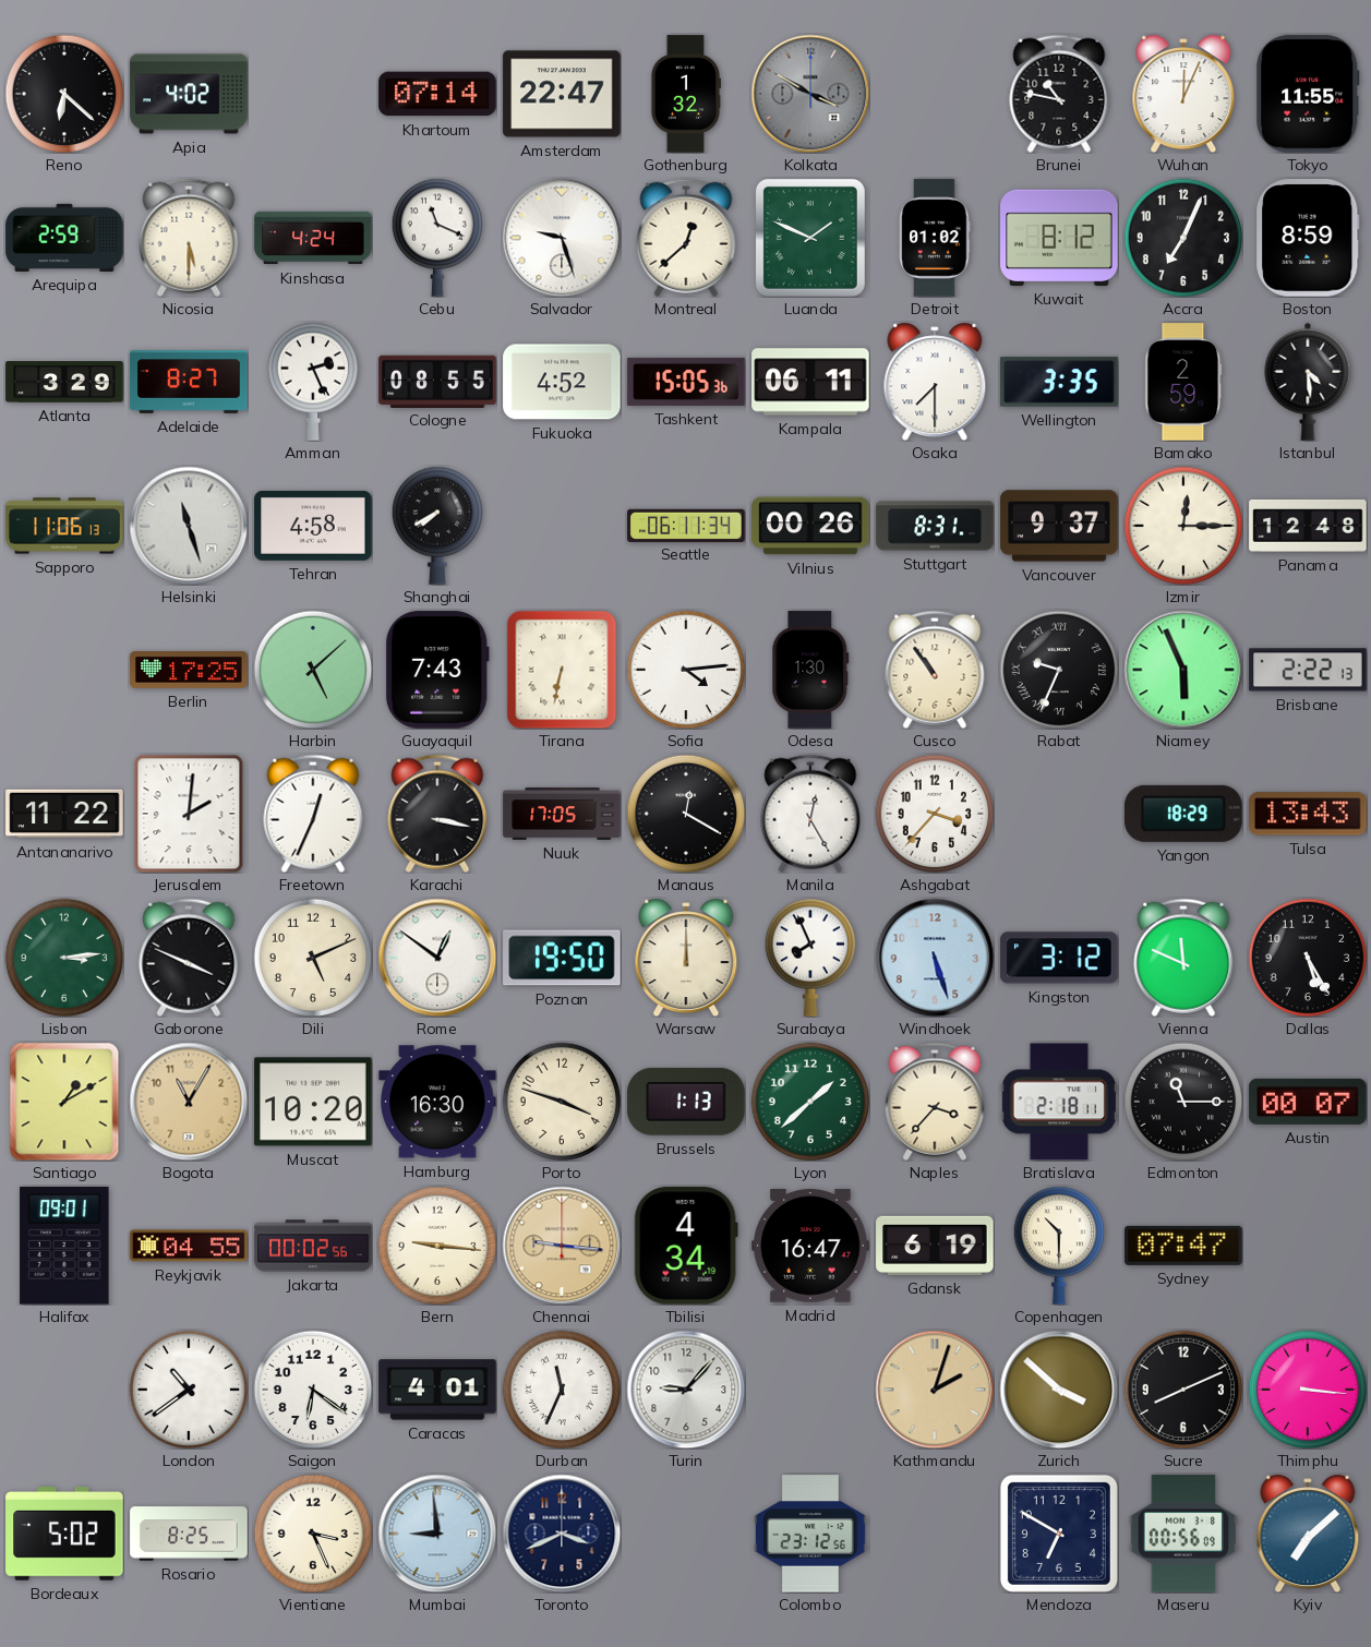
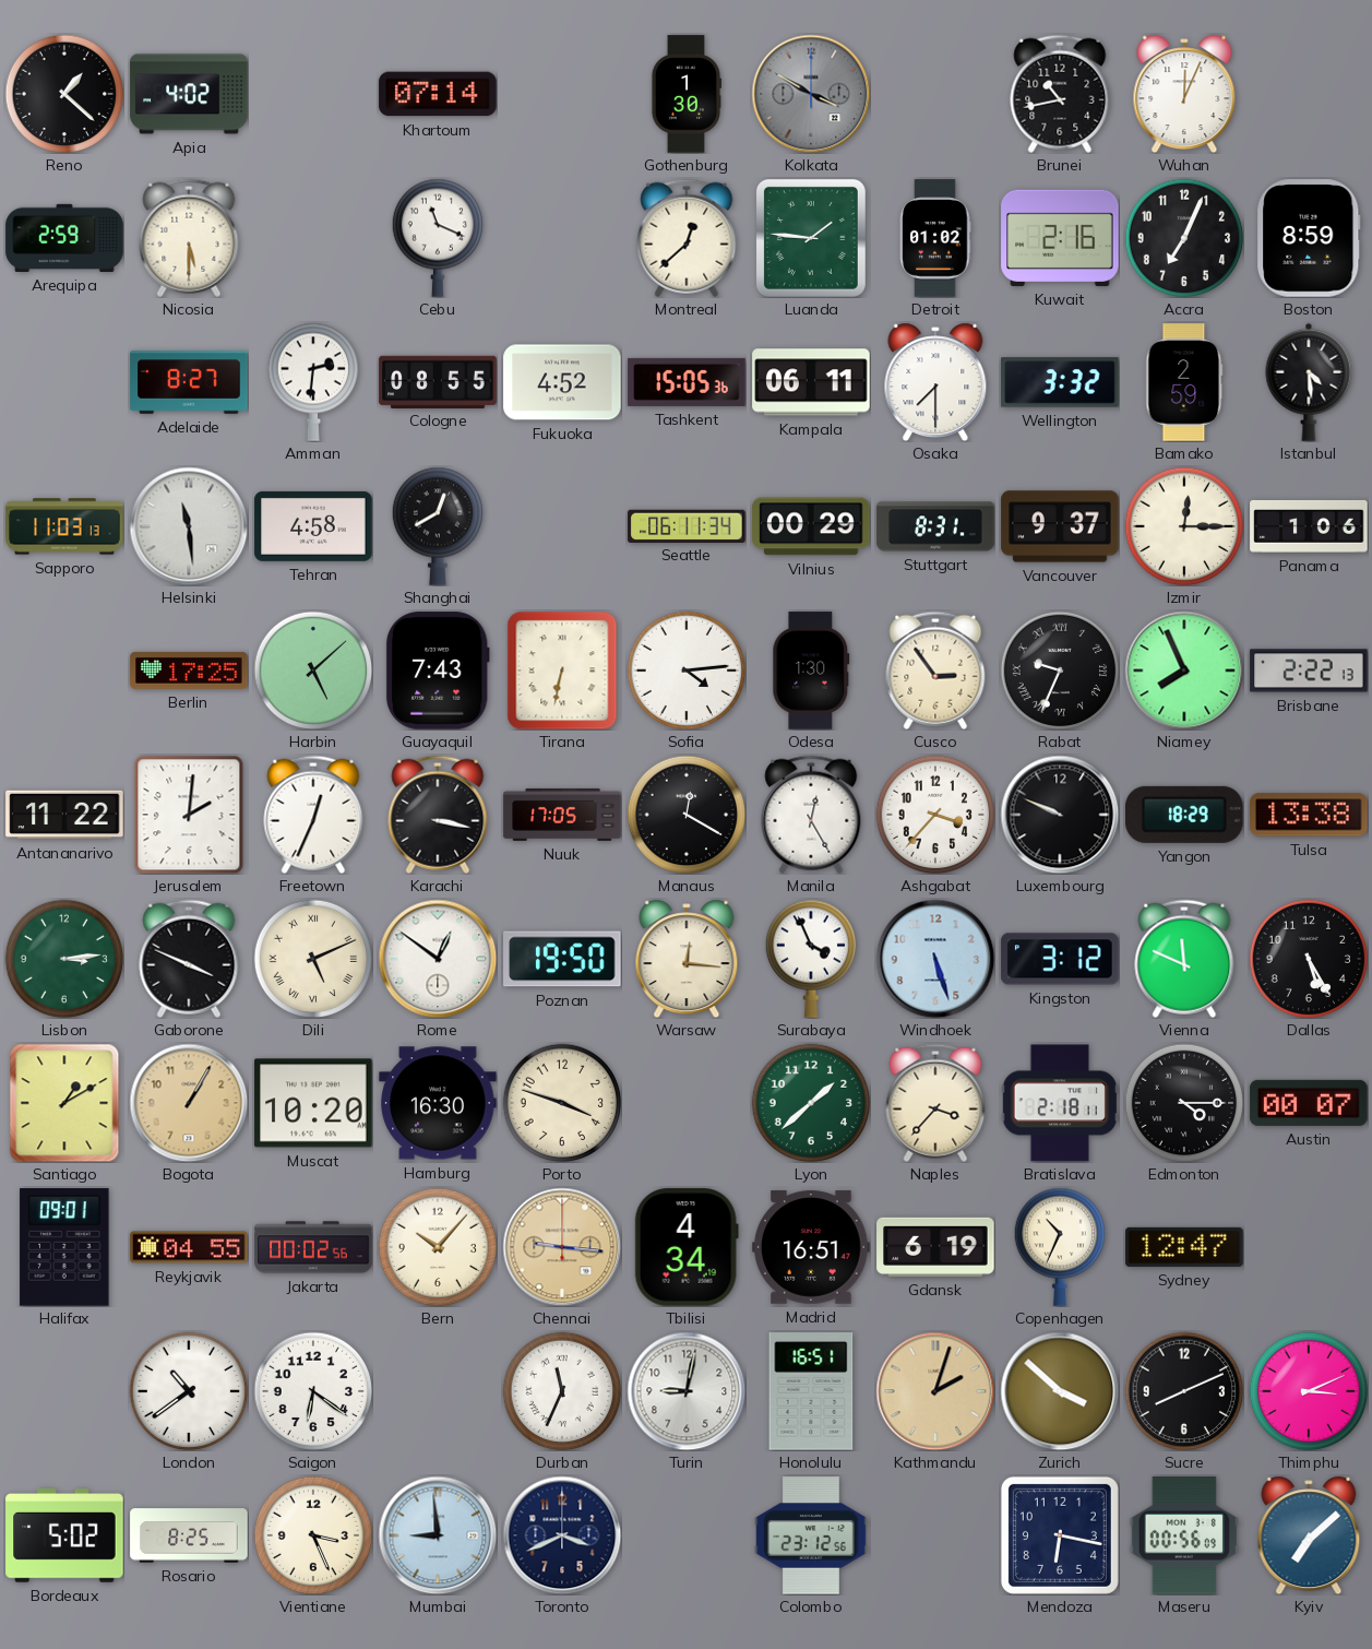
Reno: 6:22 -> 1:22
Amsterdam: 22:47 -> none
Gothenburg: 1:32 -> 1:30
Brunei: 10:47 -> 10:43
Tokyo: 11:55 -> none
Kinshasa: 4:24 -> none
Salvador: 9:27 -> none
Luanda: 1:49 -> 1:46
Kuwait: 8:12 -> 2:16
Atlanta: 3:29 -> none
Amman: 2:26 -> 2:31
Wellington: 3:35 -> 3:32
Sapporo: 11:06 -> 11:03
Helsinki: 11:27 -> 11:29
Shanghai: 7:40 -> 12:40
Vilnius: 00:26 -> 00:29
Panama: 12:48 -> 1:06
Cusco: 10:54 -> 2:54
Niamey: 5:56 -> 7:56
Luxembourg: none -> 9:49
Tulsa: 13:43 -> 13:38
Dili numerals: Arabic -> Roman
Warsaw: 12:00 -> 12:16
Surabaya: 7:56 -> 3:56
Bogota: 11:05 -> 1:05
Brussels: 1:13 -> none
Edmonton: 11:15 -> 4:15
Bern: 9:16 -> 10:07
Madrid: 16:47 -> 16:51
Copenhagen: 10:30 -> 10:34
Sydney: 07:47 -> 12:47
Caracas: 4:01 -> none
Turin: 9:07 -> 9:02
Honolulu: none -> 16:51
Thimphu: 3:16 -> 3:11
Mendoza: 6:50 -> 6:17
